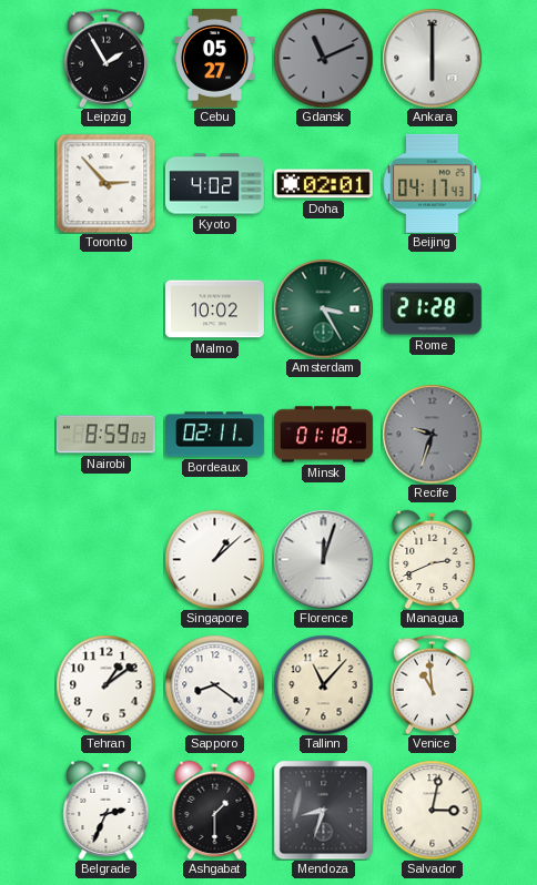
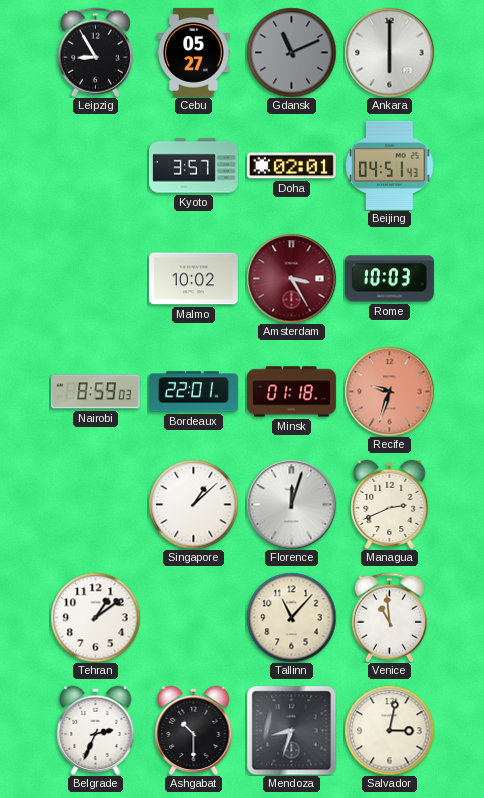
Leipzig: 1:55 -> 8:55
Toronto: 2:53 -> none
Kyoto: 4:02 -> 3:57
Beijing: 04:17 -> 04:51
Amsterdam dial: green -> burgundy
Rome: 21:28 -> 10:03
Bordeaux: 02:11 -> 22:01
Recife dial: grey -> salmon
Sapporo: 8:21 -> none
Ashgabat: 1:30 -> 10:30
